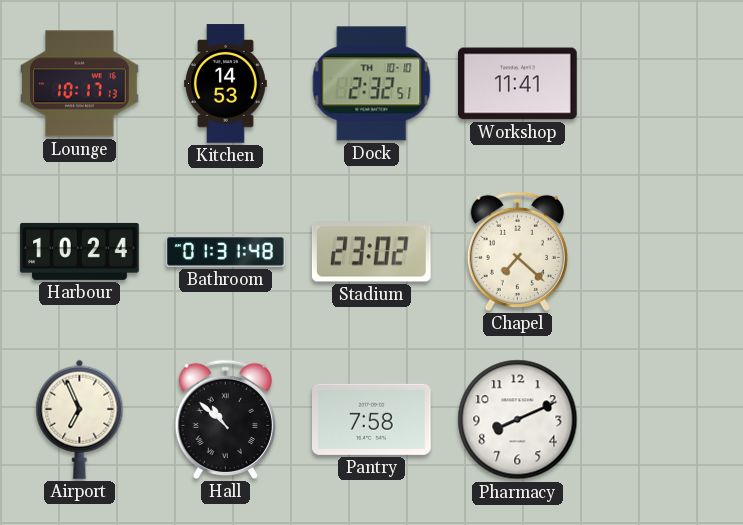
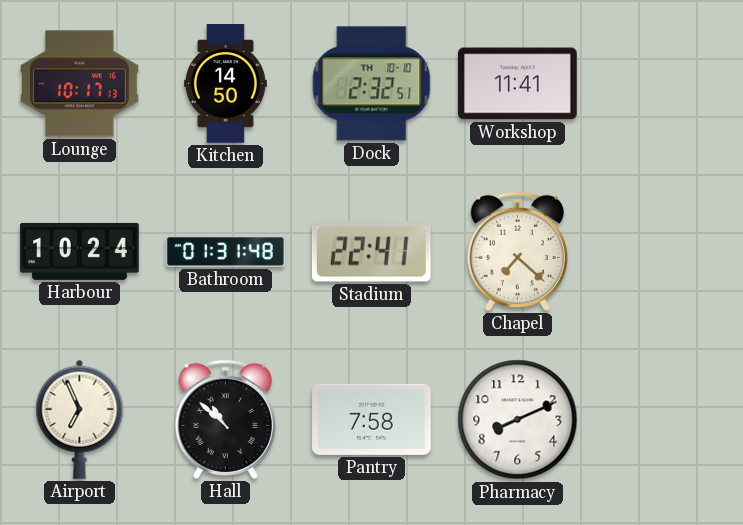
Kitchen: 14:53 -> 14:50
Stadium: 23:02 -> 22:41
